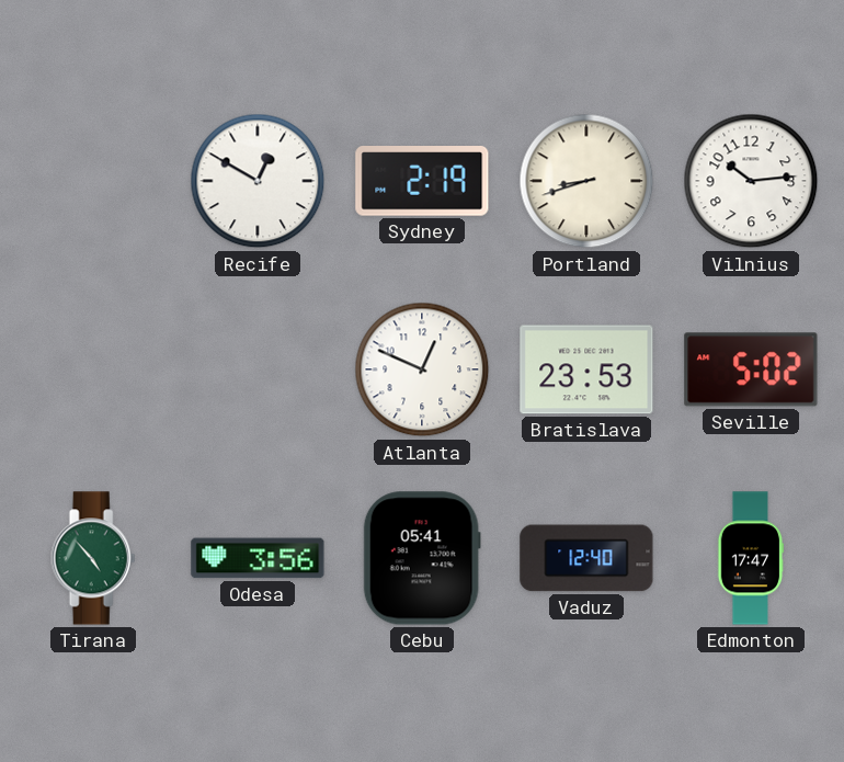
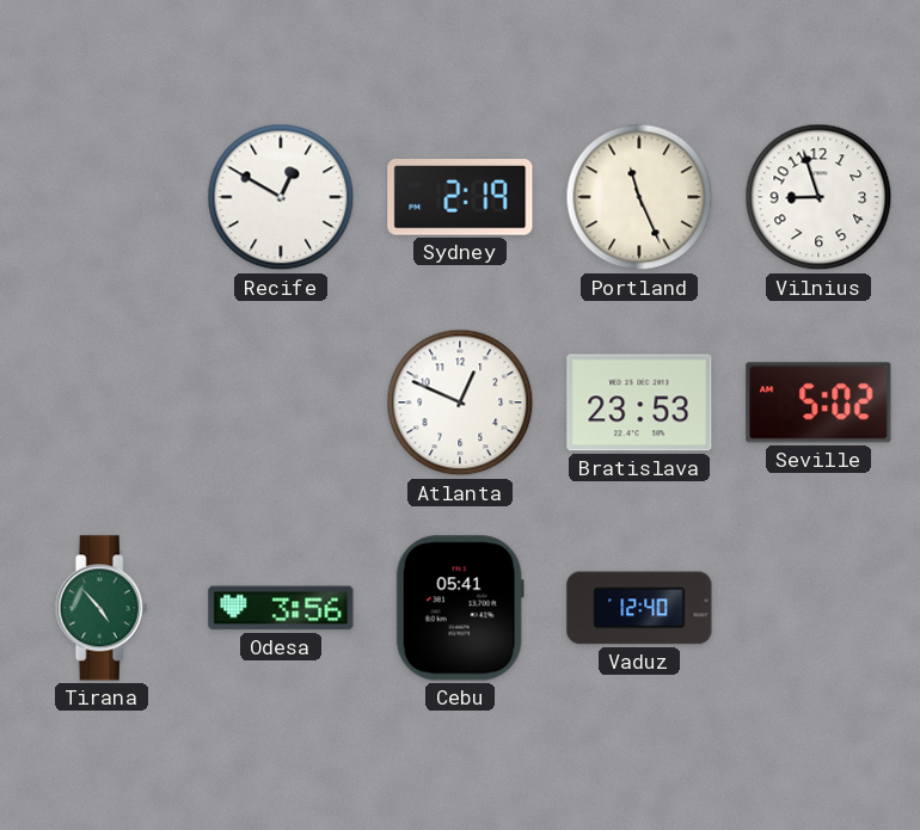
Portland: 8:42 -> 11:26
Vilnius: 10:14 -> 8:57
Edmonton: 17:47 -> none
